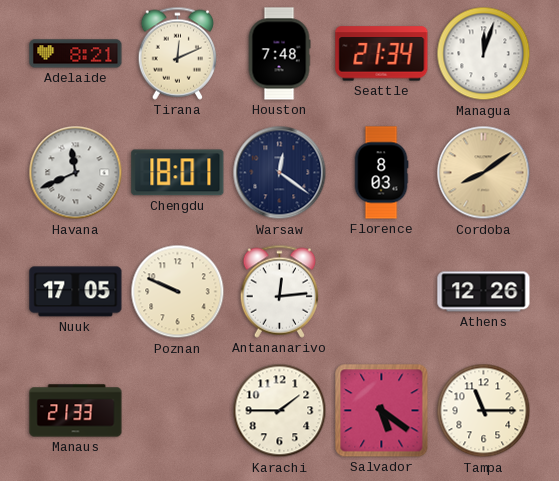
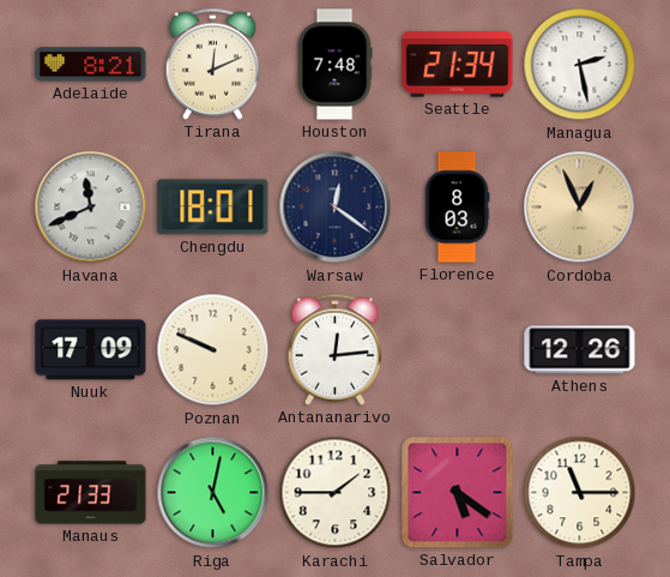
Managua: 12:03 -> 2:28
Cordoba: 8:09 -> 12:56
Nuuk: 17:05 -> 17:09
Riga: none -> 5:02
